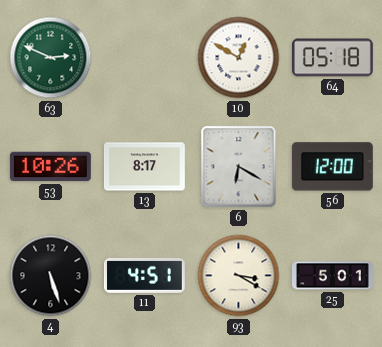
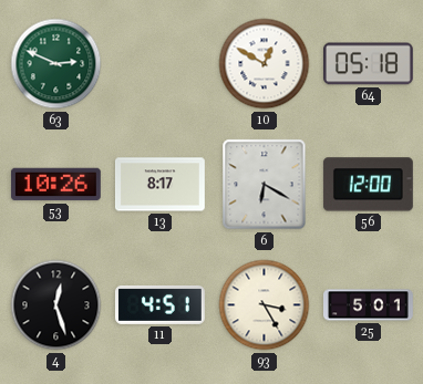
4: 5:27 -> 12:27
93: 3:20 -> 3:25
